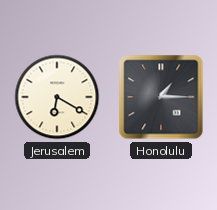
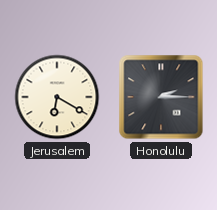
Honolulu: 1:15 -> 2:15
